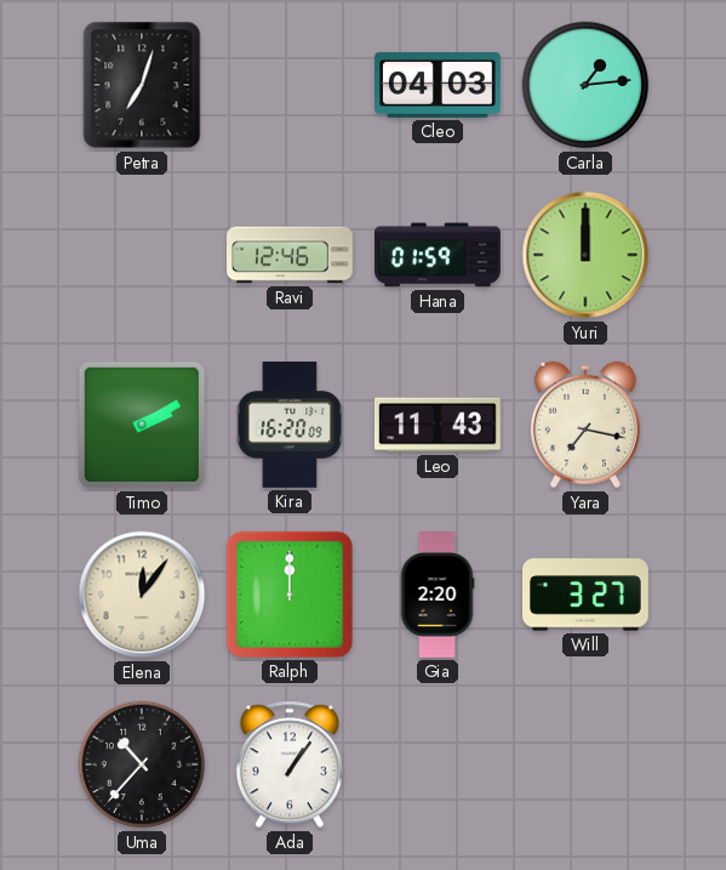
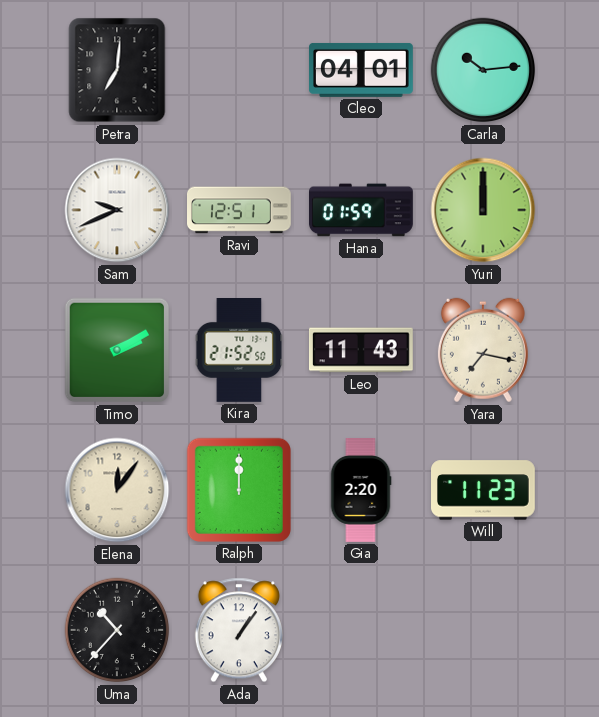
Petra: 7:03 -> 7:01
Cleo: 04:03 -> 04:01
Carla: 1:14 -> 10:14
Sam: none -> 9:41
Ravi: 12:46 -> 12:51
Kira: 16:20 -> 21:52
Will: 3:27 -> 11:23
